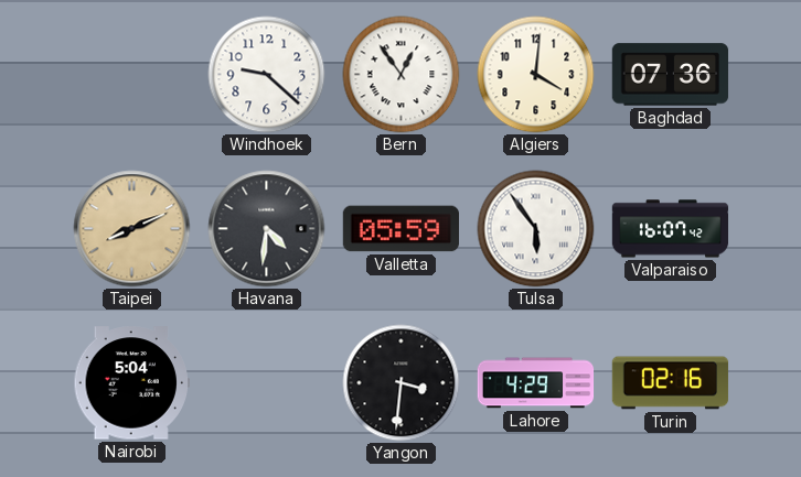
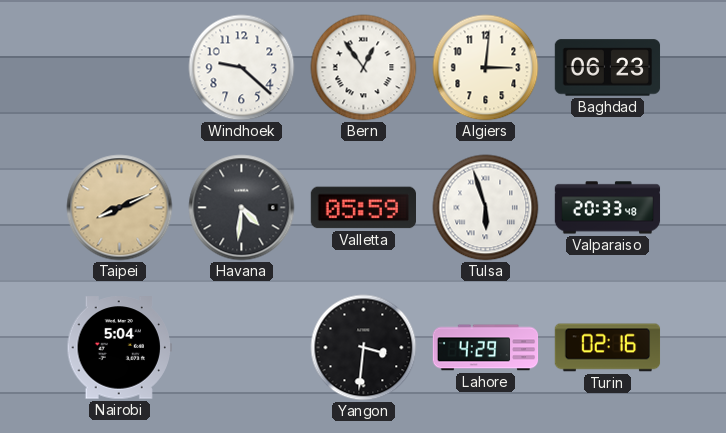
Algiers: 4:01 -> 3:01
Baghdad: 07:36 -> 06:23
Tulsa: 5:54 -> 5:57
Valparaiso: 16:07 -> 20:33
